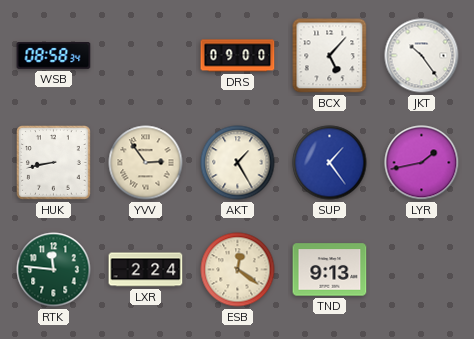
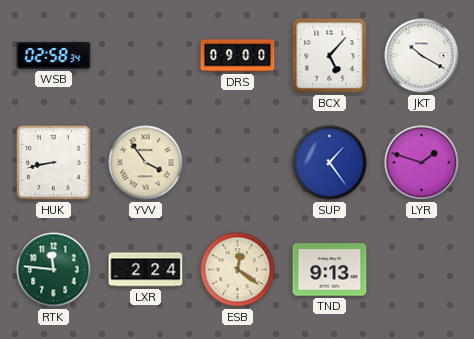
WSB: 08:58 -> 02:58
JKT: 10:24 -> 10:20
YVV: 2:54 -> 3:54
AKT: 1:25 -> none
LYR: 1:43 -> 1:48
